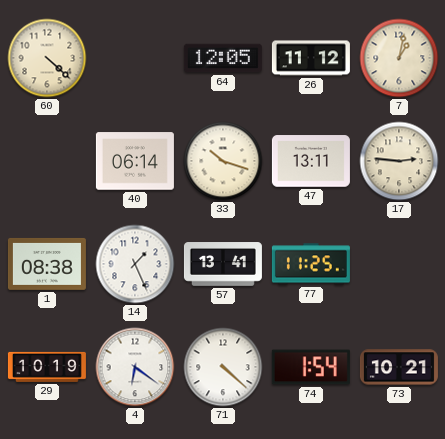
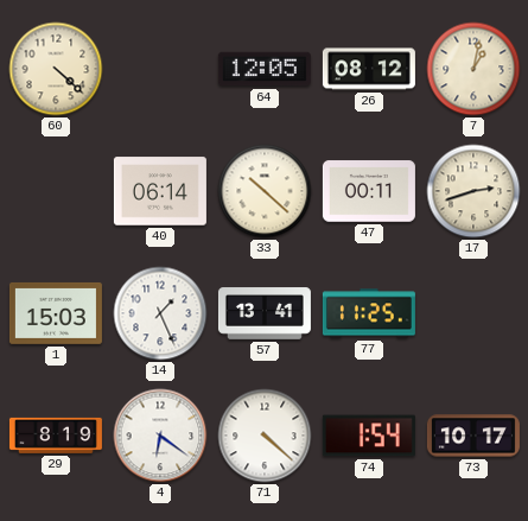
26: 11:12 -> 08:12
33: 10:18 -> 10:22
47: 13:11 -> 00:11
17: 2:46 -> 2:42
1: 08:38 -> 15:03
29: 10:19 -> 8:19
73: 10:21 -> 10:17
